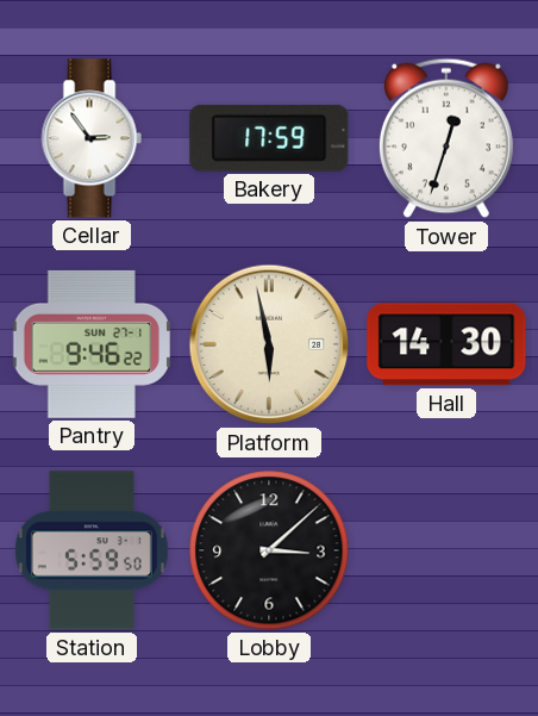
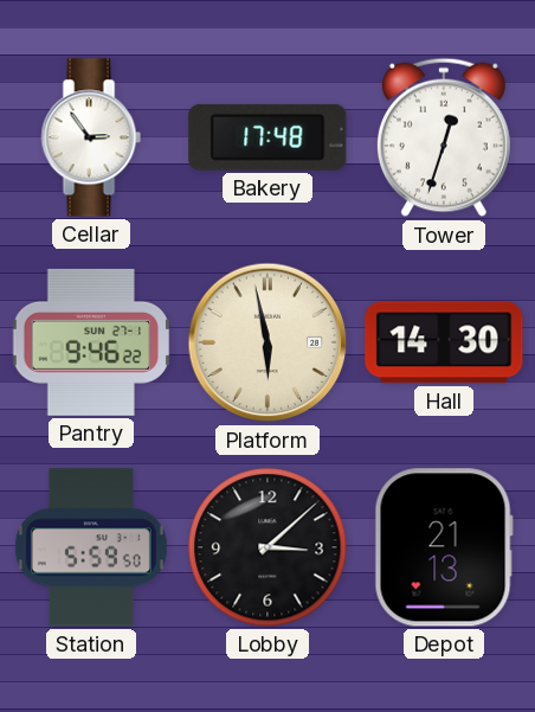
Bakery: 17:59 -> 17:48
Depot: none -> 21:13
